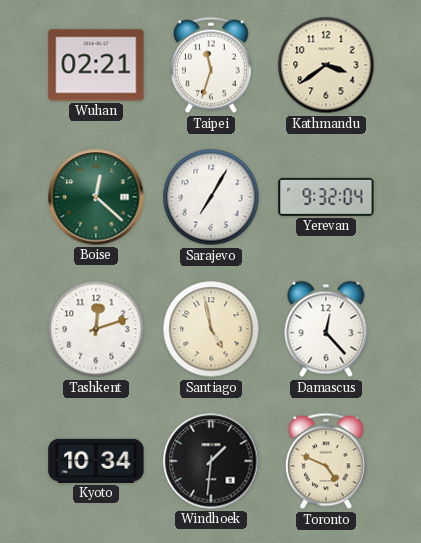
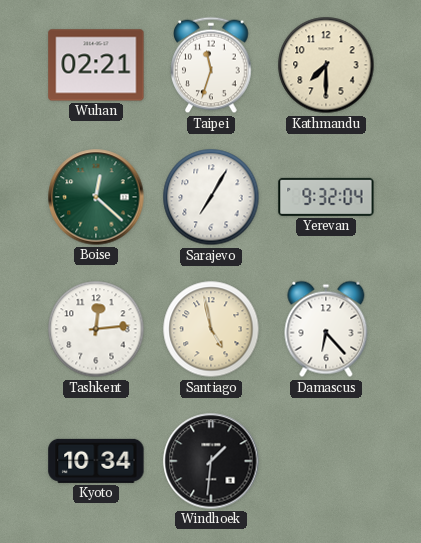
Kathmandu: 3:39 -> 7:30
Tashkent: 12:12 -> 12:14
Damascus: 12:23 -> 6:23
Toronto: 4:49 -> none
